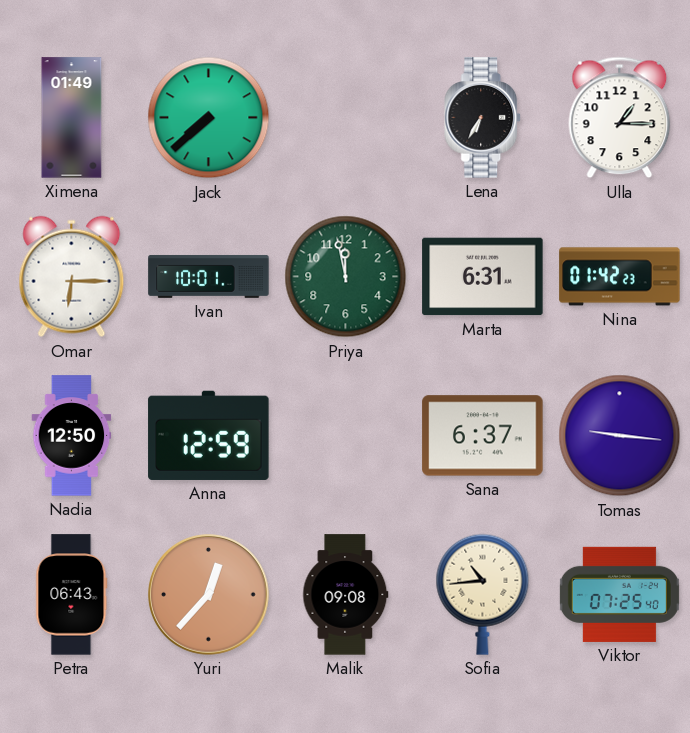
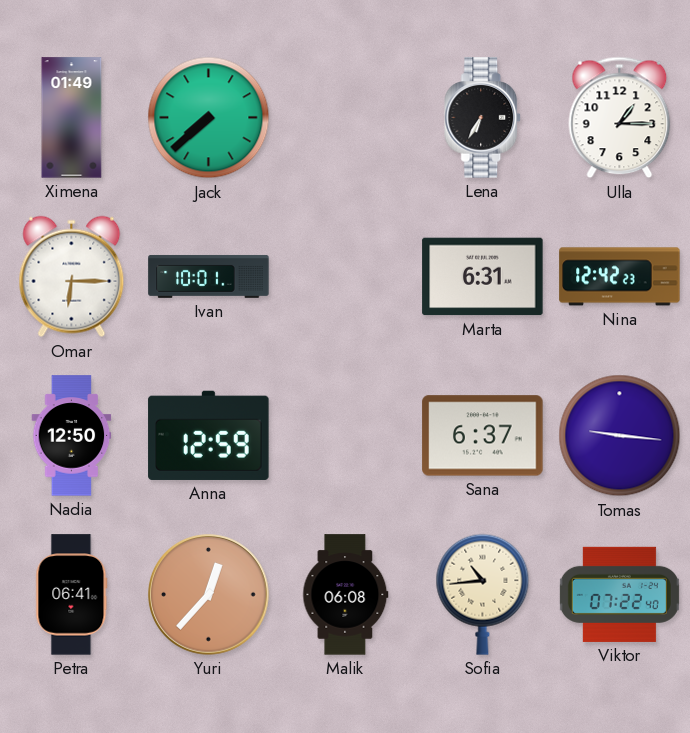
Priya: 11:58 -> none
Nina: 01:42 -> 12:42
Petra: 06:43 -> 06:41
Malik: 09:08 -> 06:08
Viktor: 07:25 -> 07:22
